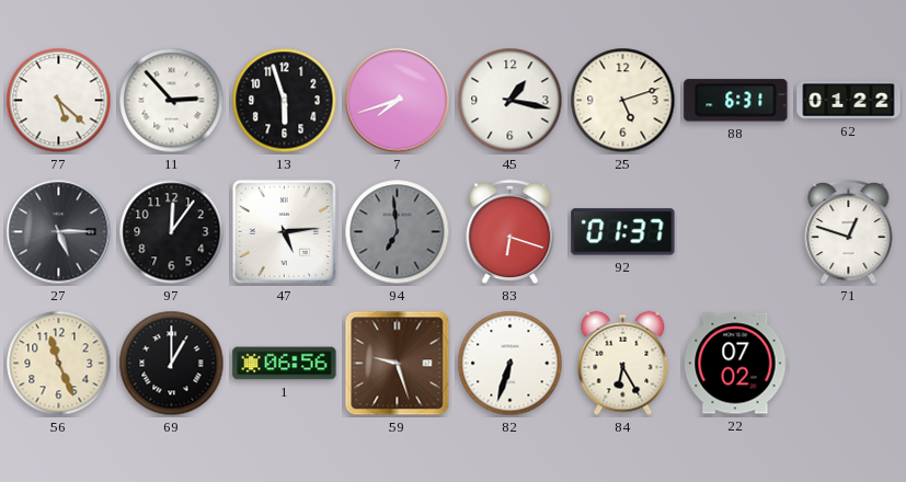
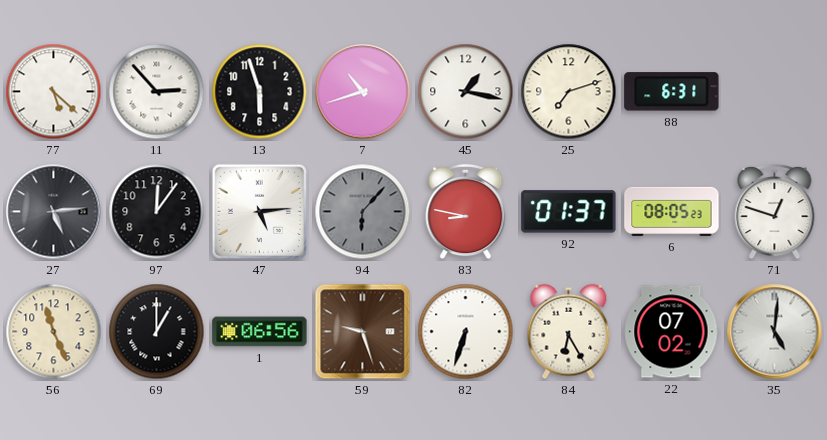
7: 7:42 -> 10:42
25: 5:12 -> 7:12
62: 01:22 -> none
27: 5:15 -> 5:14
94: 6:59 -> 6:07
83: 6:18 -> 8:47
6: none -> 08:05
35: none -> 5:01
